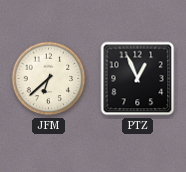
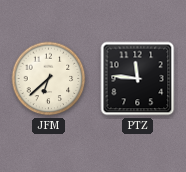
PTZ: 12:56 -> 11:46
